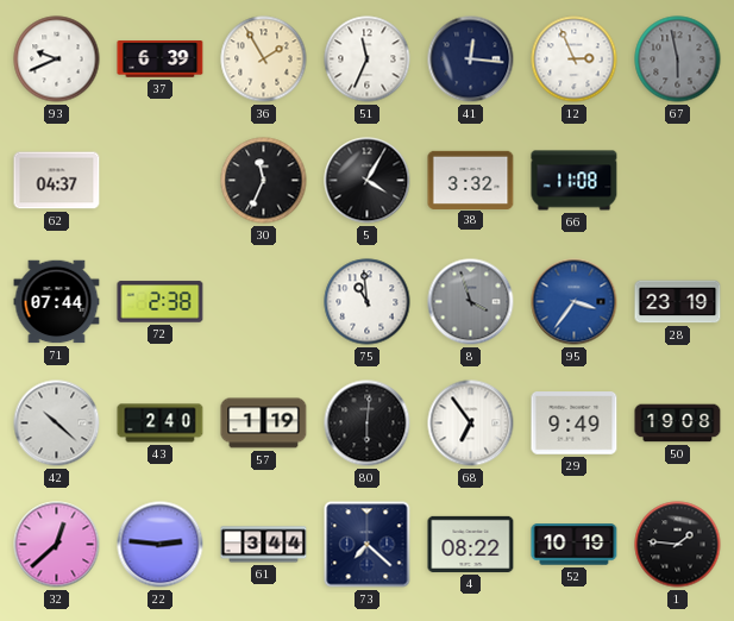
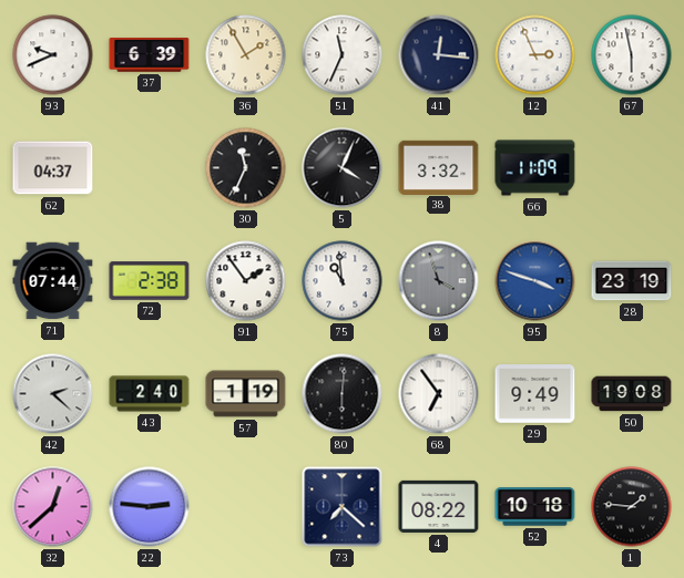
67 dial: grey -> white
5: 4:05 -> 4:04
66: 11:08 -> 11:09
91: none -> 1:54
95: 3:36 -> 3:48
42: 10:22 -> 2:22
61: 3:44 -> none
52: 10:19 -> 10:18
